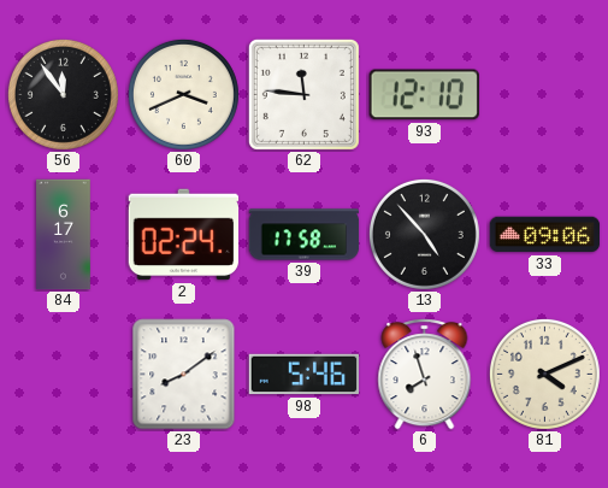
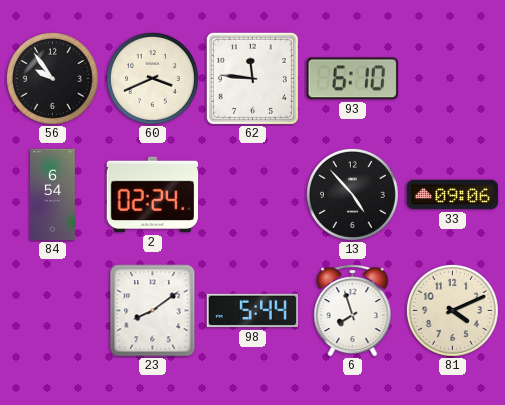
56: 11:54 -> 9:54
93: 12:10 -> 6:10
84: 6:17 -> 6:54
39: 17:58 -> none
98: 5:46 -> 5:44
